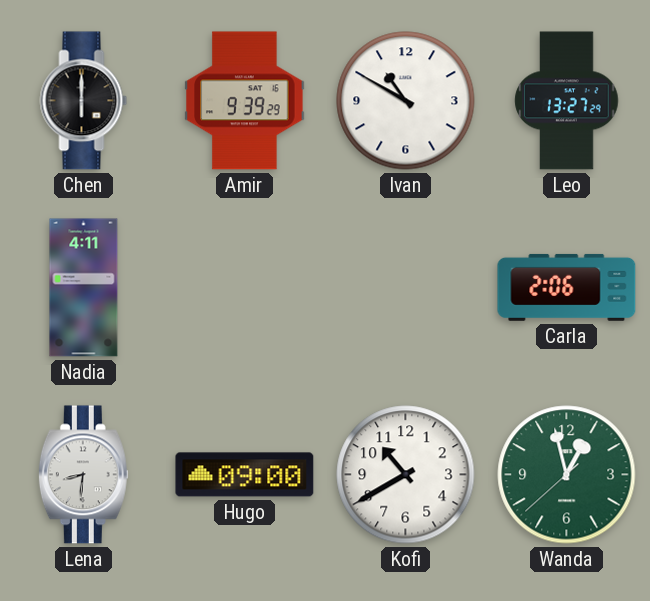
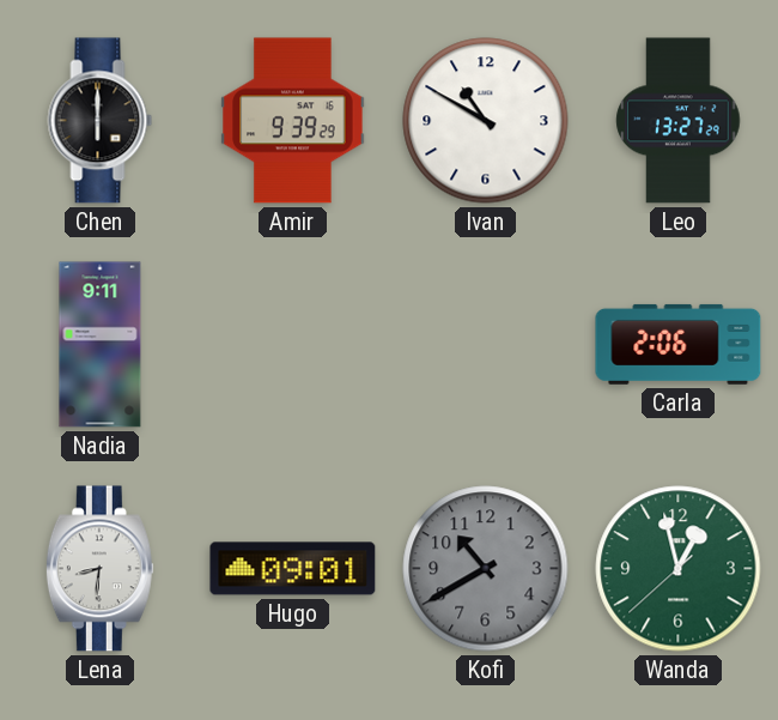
Nadia: 4:11 -> 9:11
Hugo: 09:00 -> 09:01
Kofi dial: white -> grey
